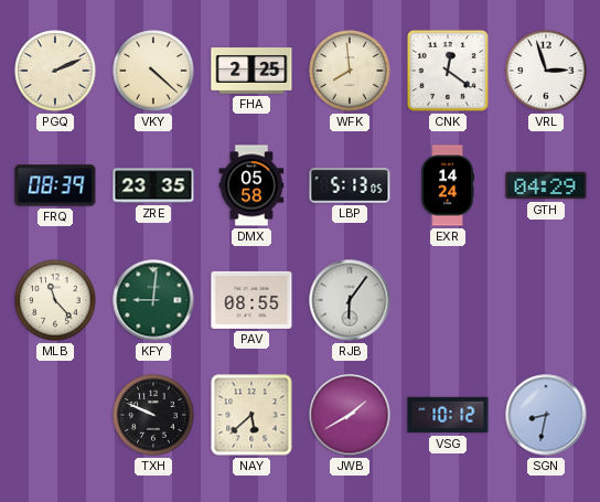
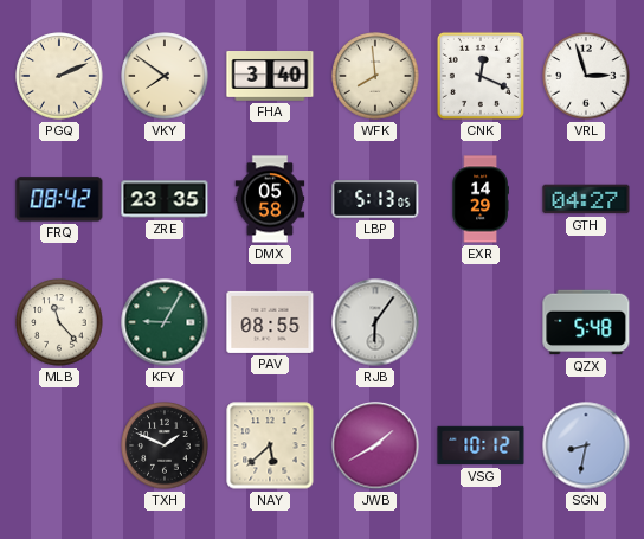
VKY: 4:22 -> 7:51
FHA: 2:25 -> 3:40
CNK: 12:21 -> 12:19
FRQ: 08:39 -> 08:42
EXR: 14:24 -> 14:29
GTH: 04:29 -> 04:27
KFY: 9:01 -> 9:05
QZX: none -> 5:48
TXH: 9:49 -> 1:49
